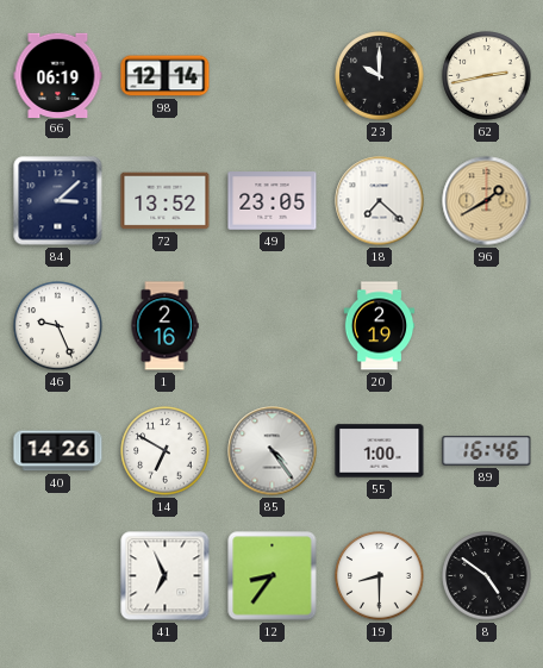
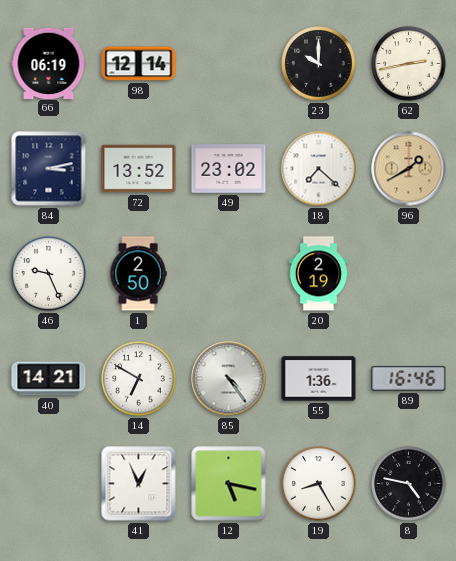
84: 3:08 -> 3:13
49: 23:05 -> 23:02
1: 2:16 -> 2:50
40: 14:26 -> 14:21
55: 1:00 -> 1:36
41: 6:56 -> 12:56
12: 8:36 -> 5:17
19: 8:30 -> 8:25
8: 4:51 -> 4:47
